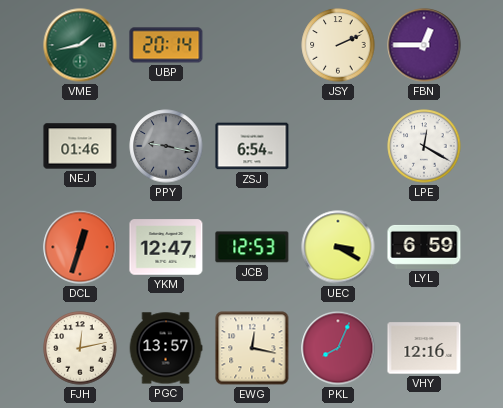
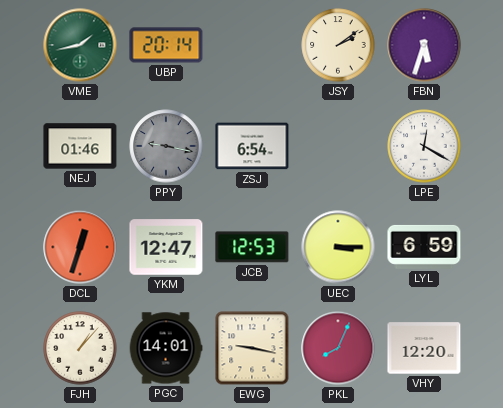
JSY: 2:11 -> 2:09
FBN: 12:45 -> 5:33
UEC: 3:20 -> 3:15
FJH: 12:13 -> 1:07
PGC: 13:57 -> 14:01
EWG: 12:17 -> 9:17
VHY: 12:16 -> 12:20
